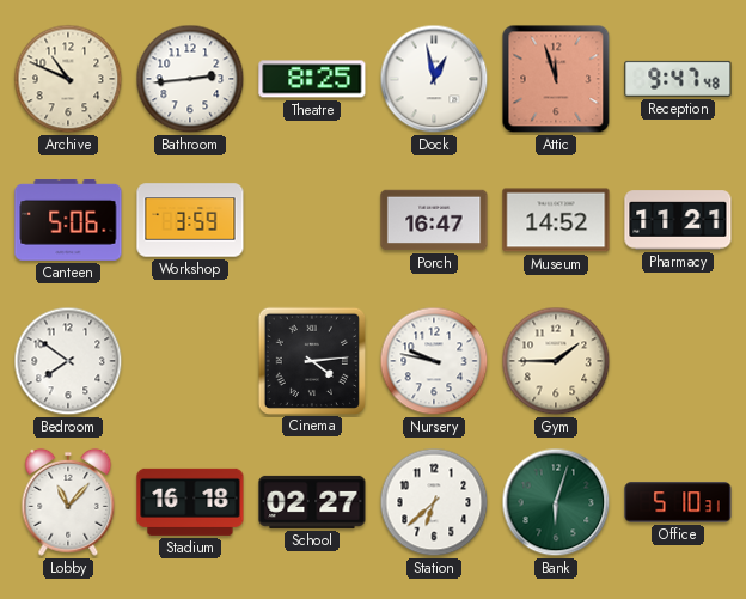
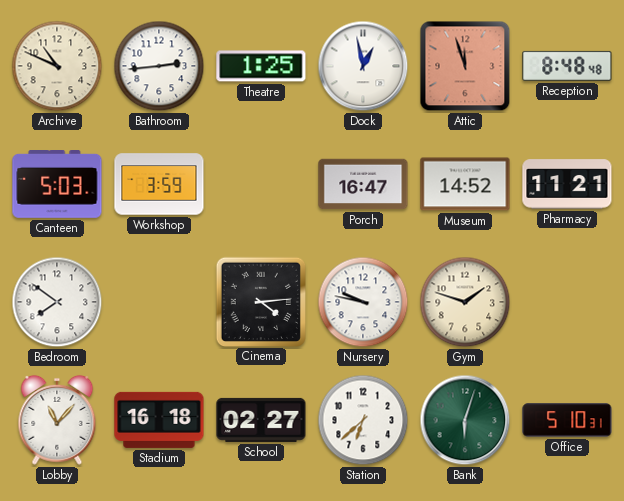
Theatre: 8:25 -> 1:25
Reception: 9:47 -> 8:48
Canteen: 5:06 -> 5:03
Gym: 1:45 -> 1:48
